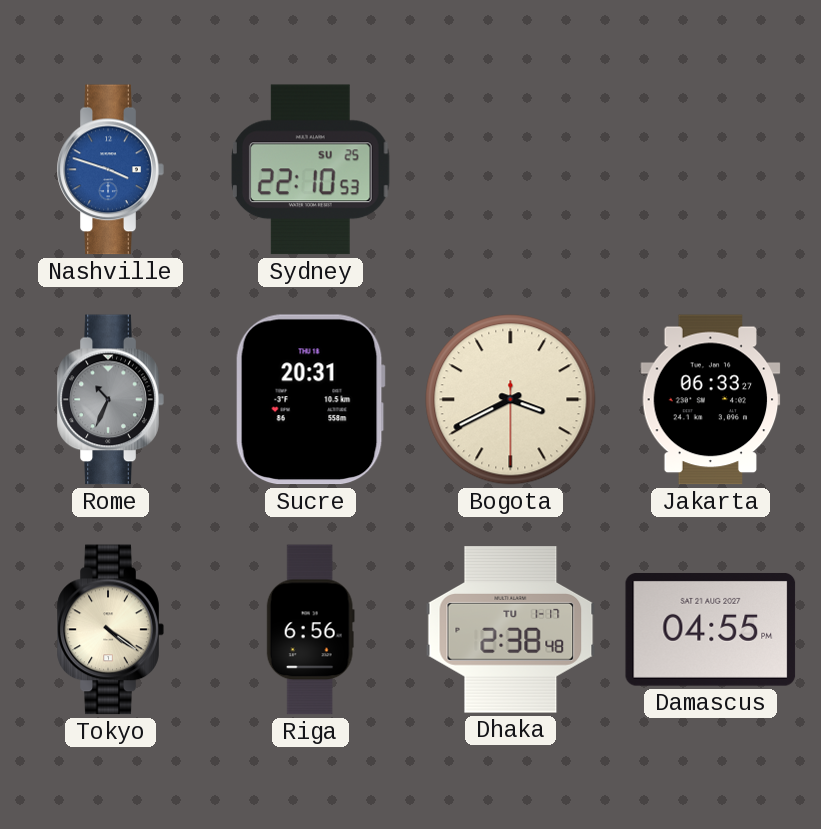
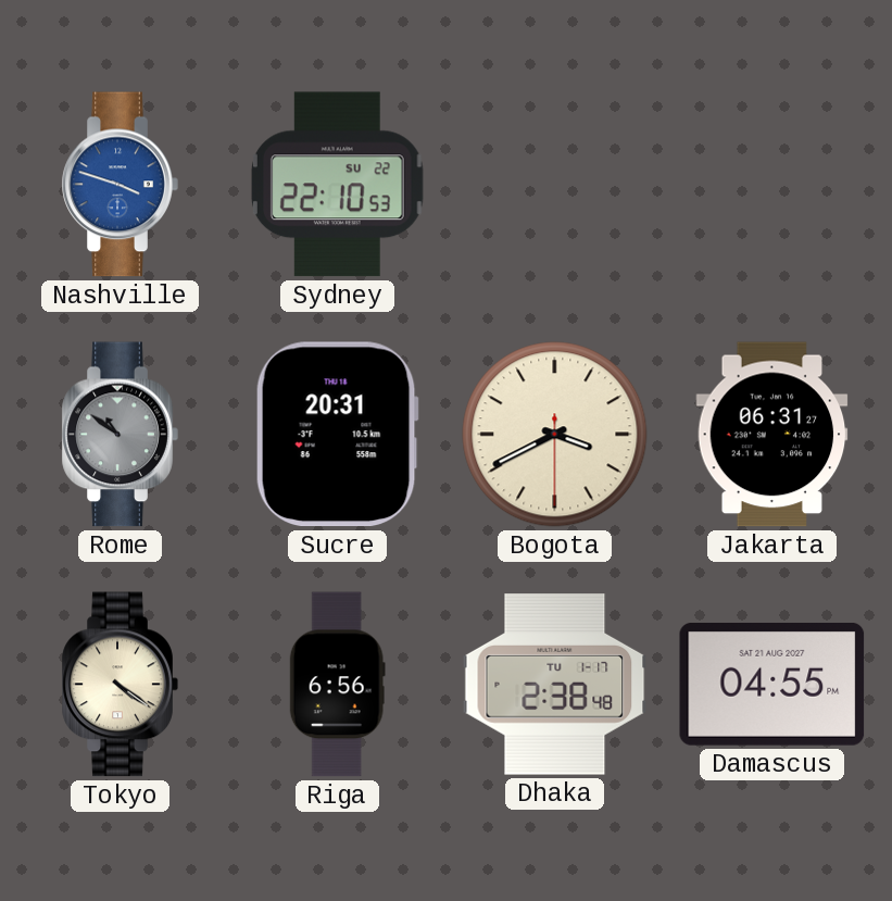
Sydney date: SU 25 -> SU 22
Rome: 10:34 -> 10:51
Jakarta: 06:33 -> 06:31
